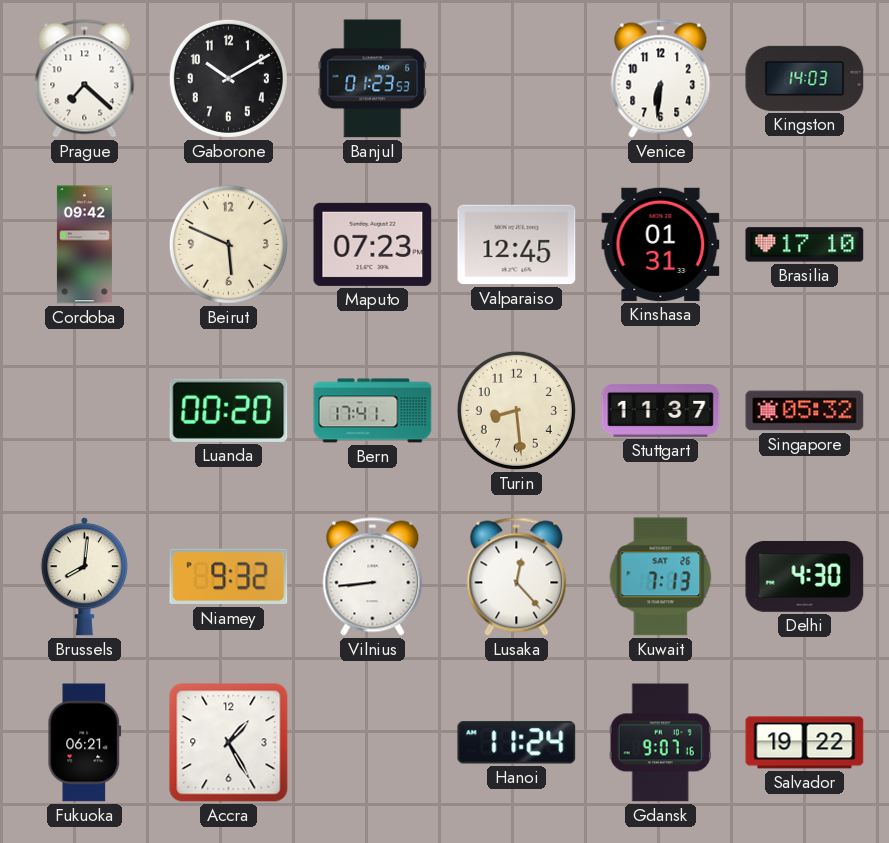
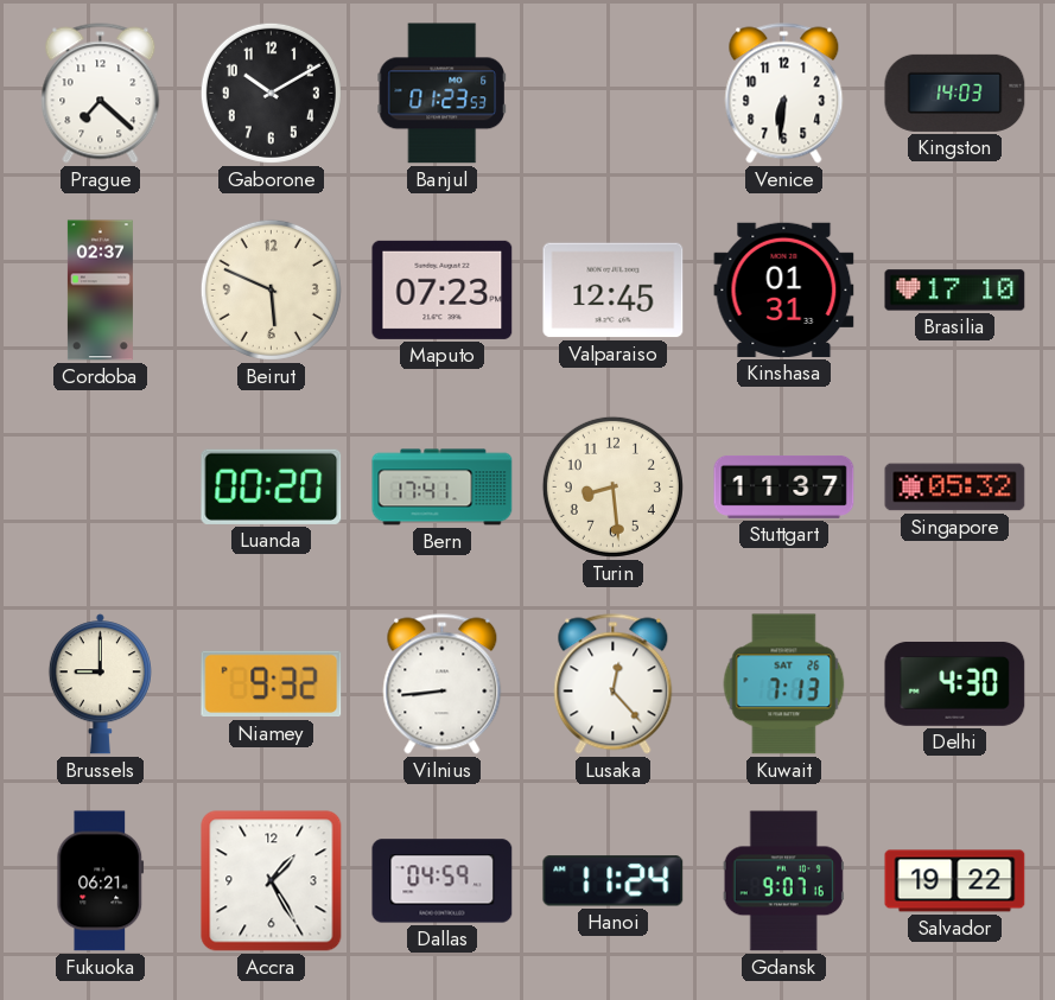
Cordoba: 09:42 -> 02:37
Brussels: 8:01 -> 9:00
Dallas: none -> 04:59
